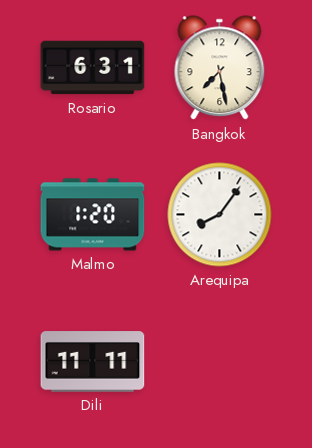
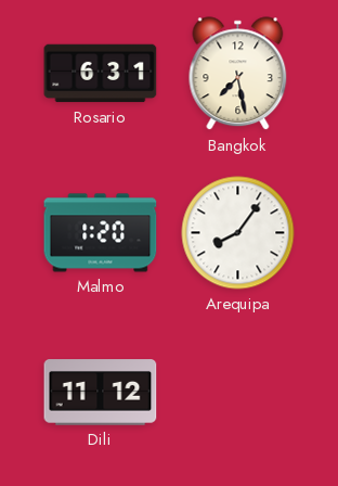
Dili: 11:11 -> 11:12
